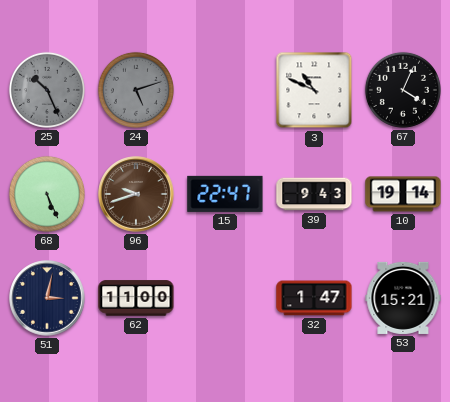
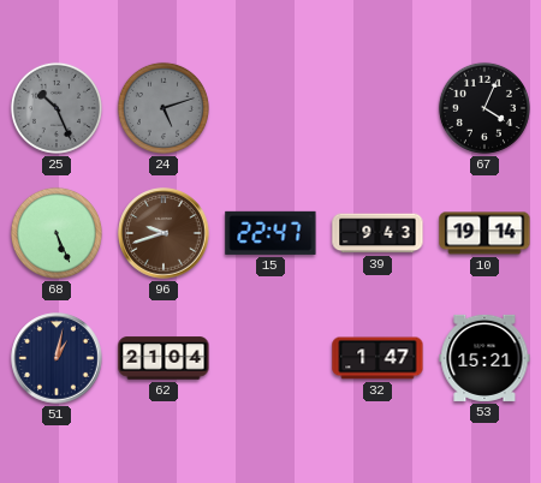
3: 10:49 -> none
51: 3:02 -> 1:02
62: 11:00 -> 21:04
